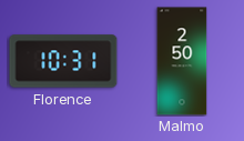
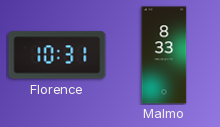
Malmo: 2:50 -> 8:33
